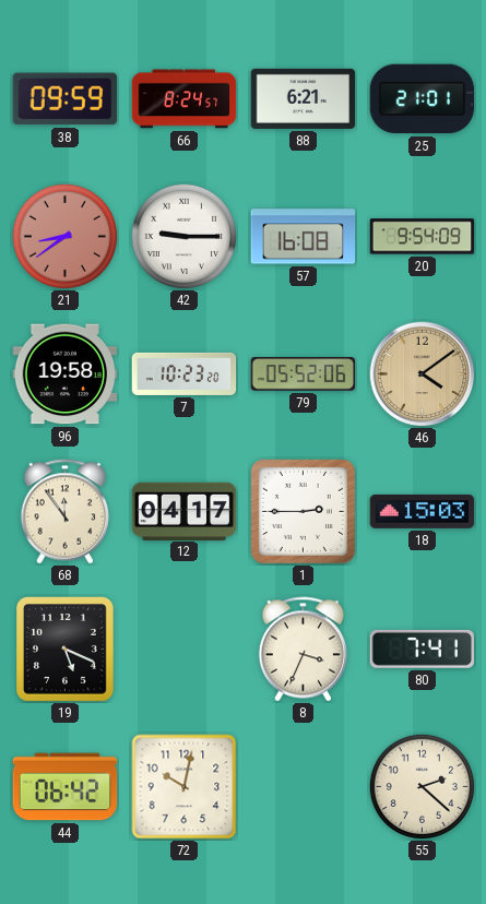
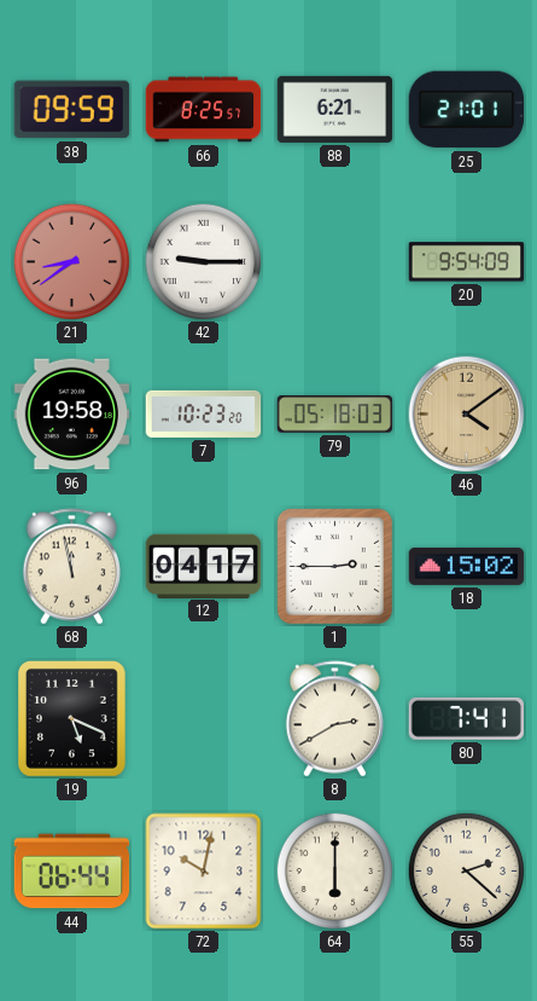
66: 8:24 -> 8:25
57: 16:08 -> none
79: 05:52 -> 05:18
68: 11:54 -> 11:58
18: 15:03 -> 15:02
8: 3:34 -> 2:40
44: 06:42 -> 06:44
64: none -> 6:00
